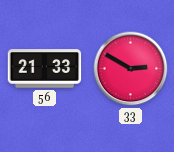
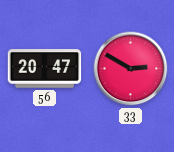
56: 21:33 -> 20:47
